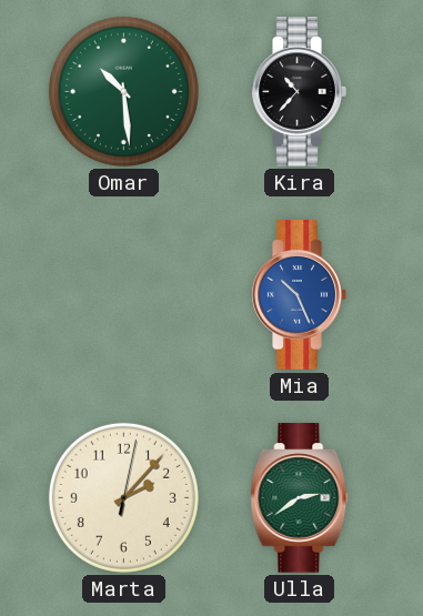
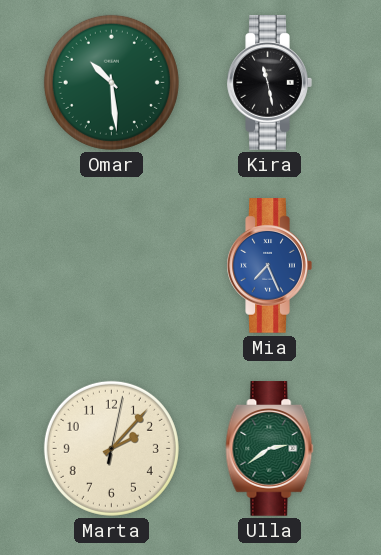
Kira: 10:37 -> 11:28
Mia: 10:26 -> 7:26
